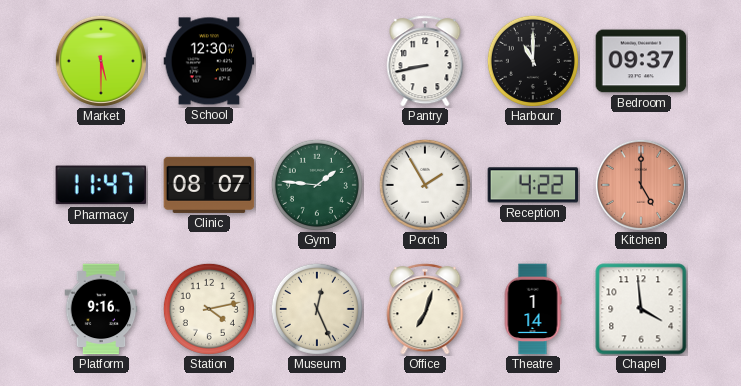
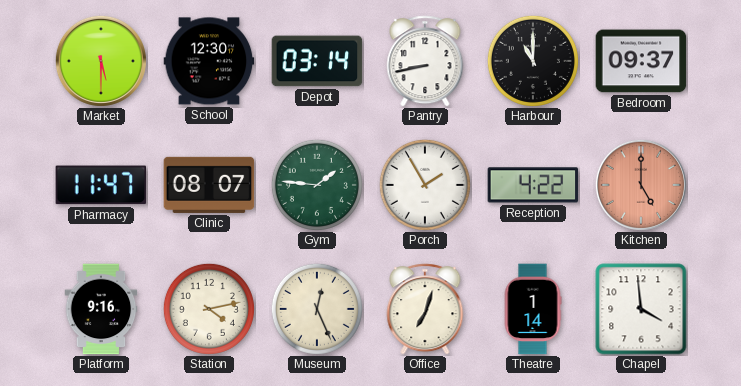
Depot: none -> 03:14
